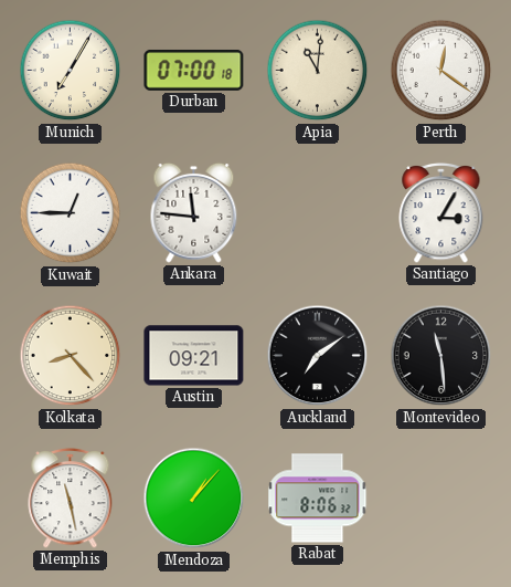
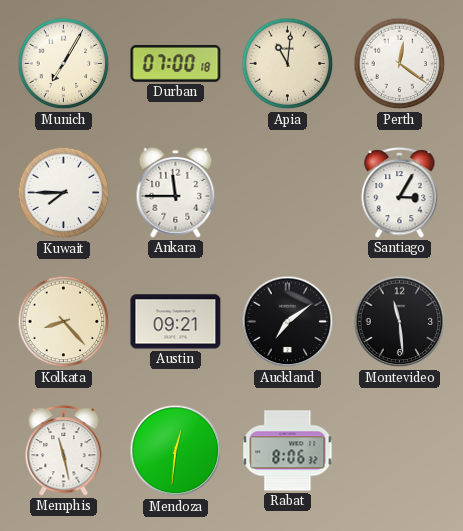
Kuwait: 12:45 -> 7:45
Ankara: 11:46 -> 11:45
Mendoza: 1:07 -> 12:31
